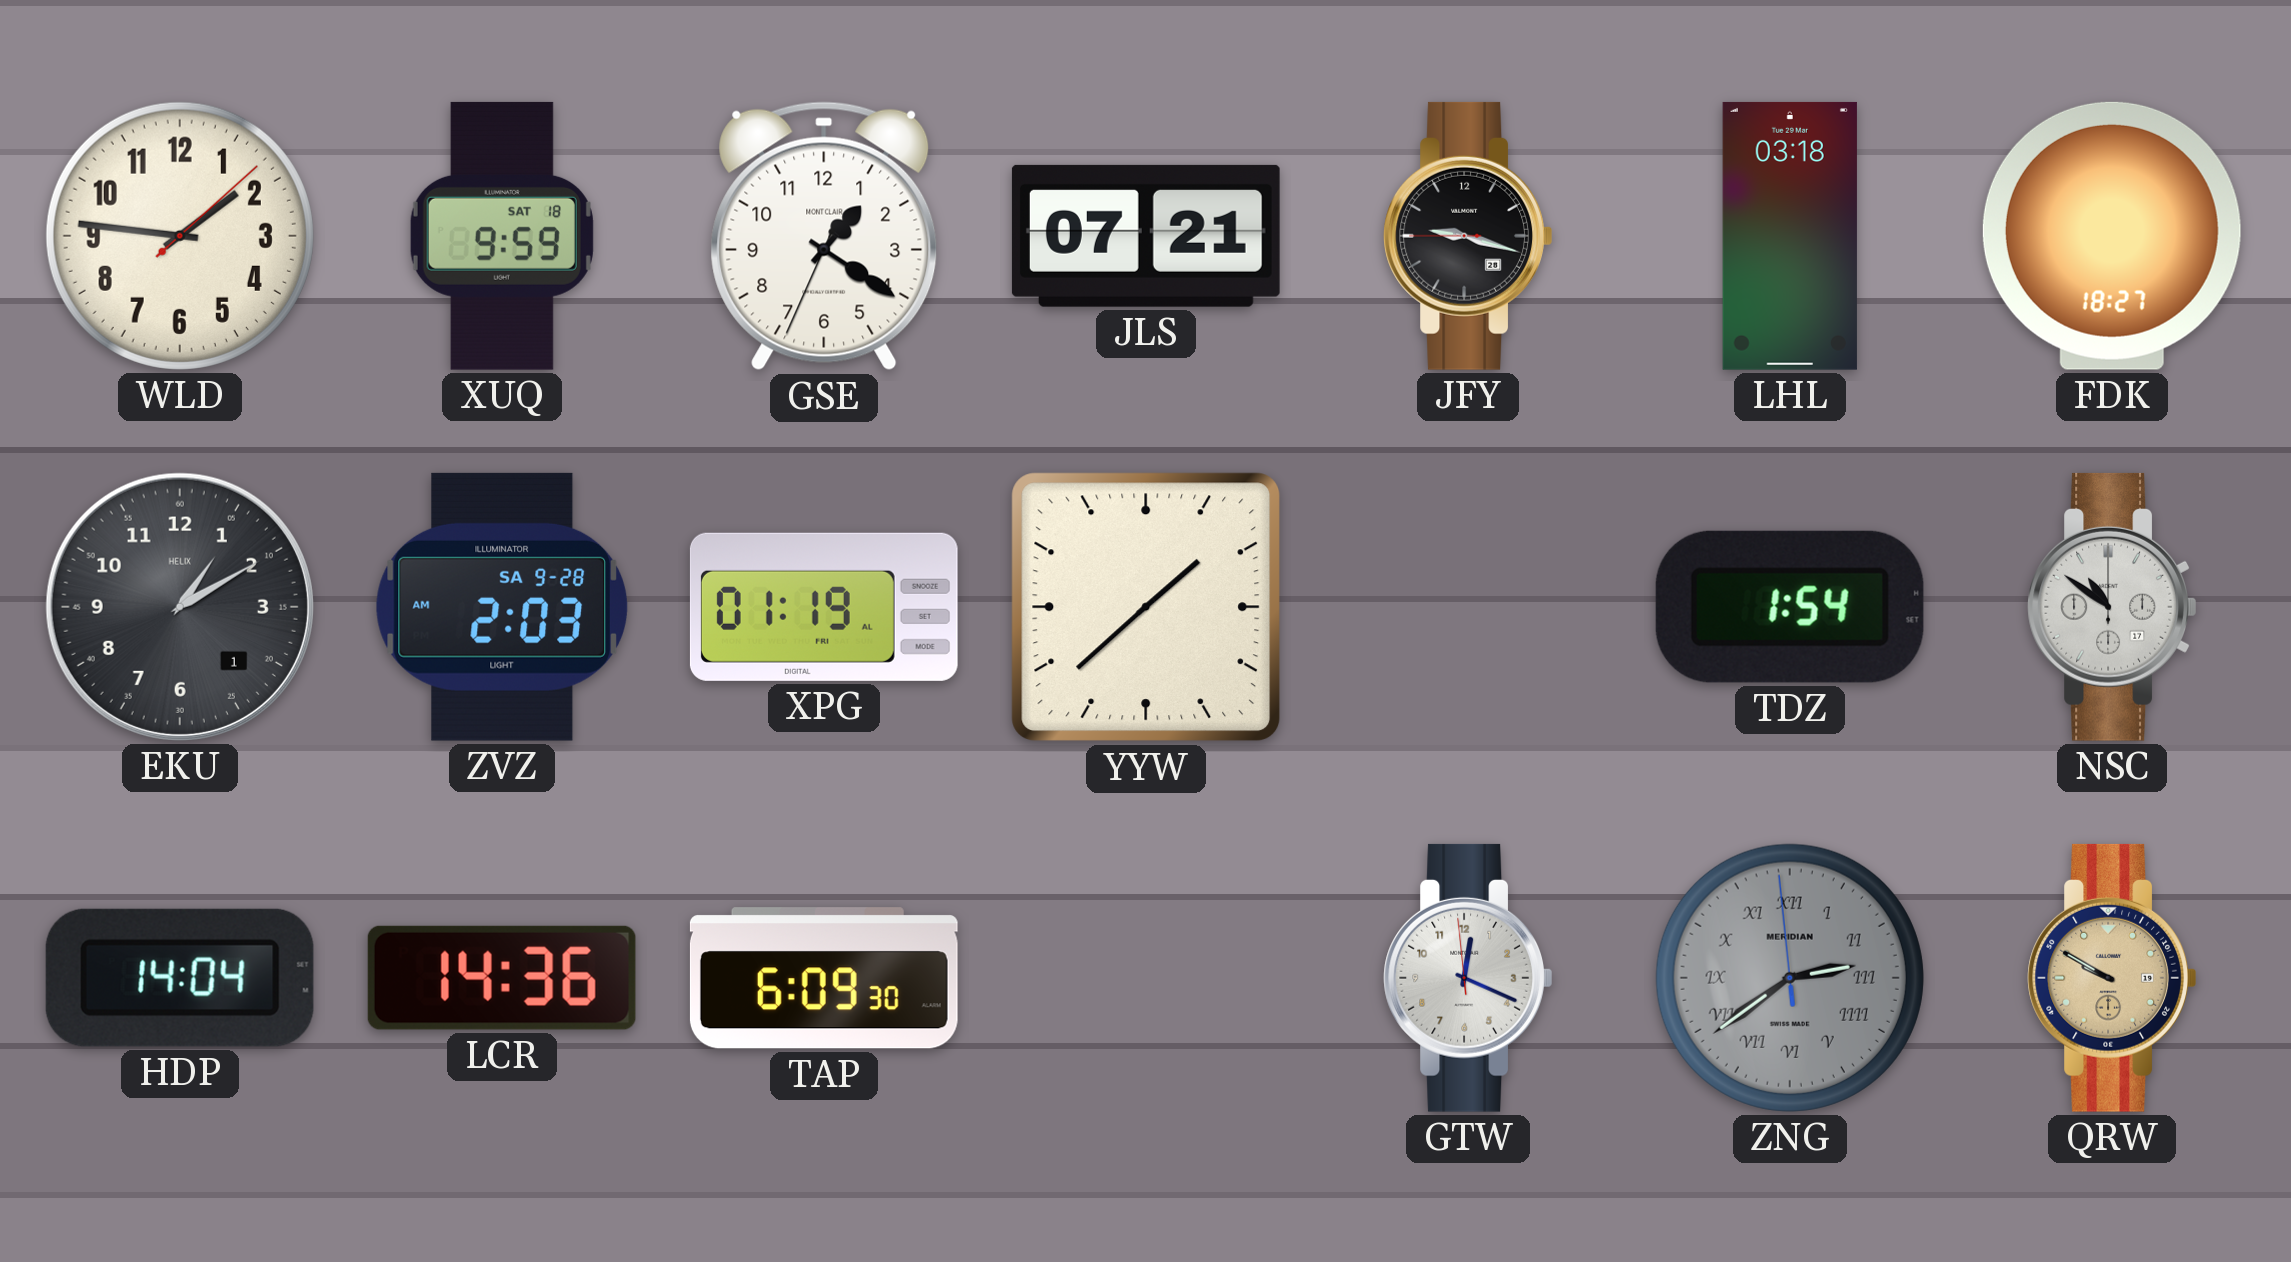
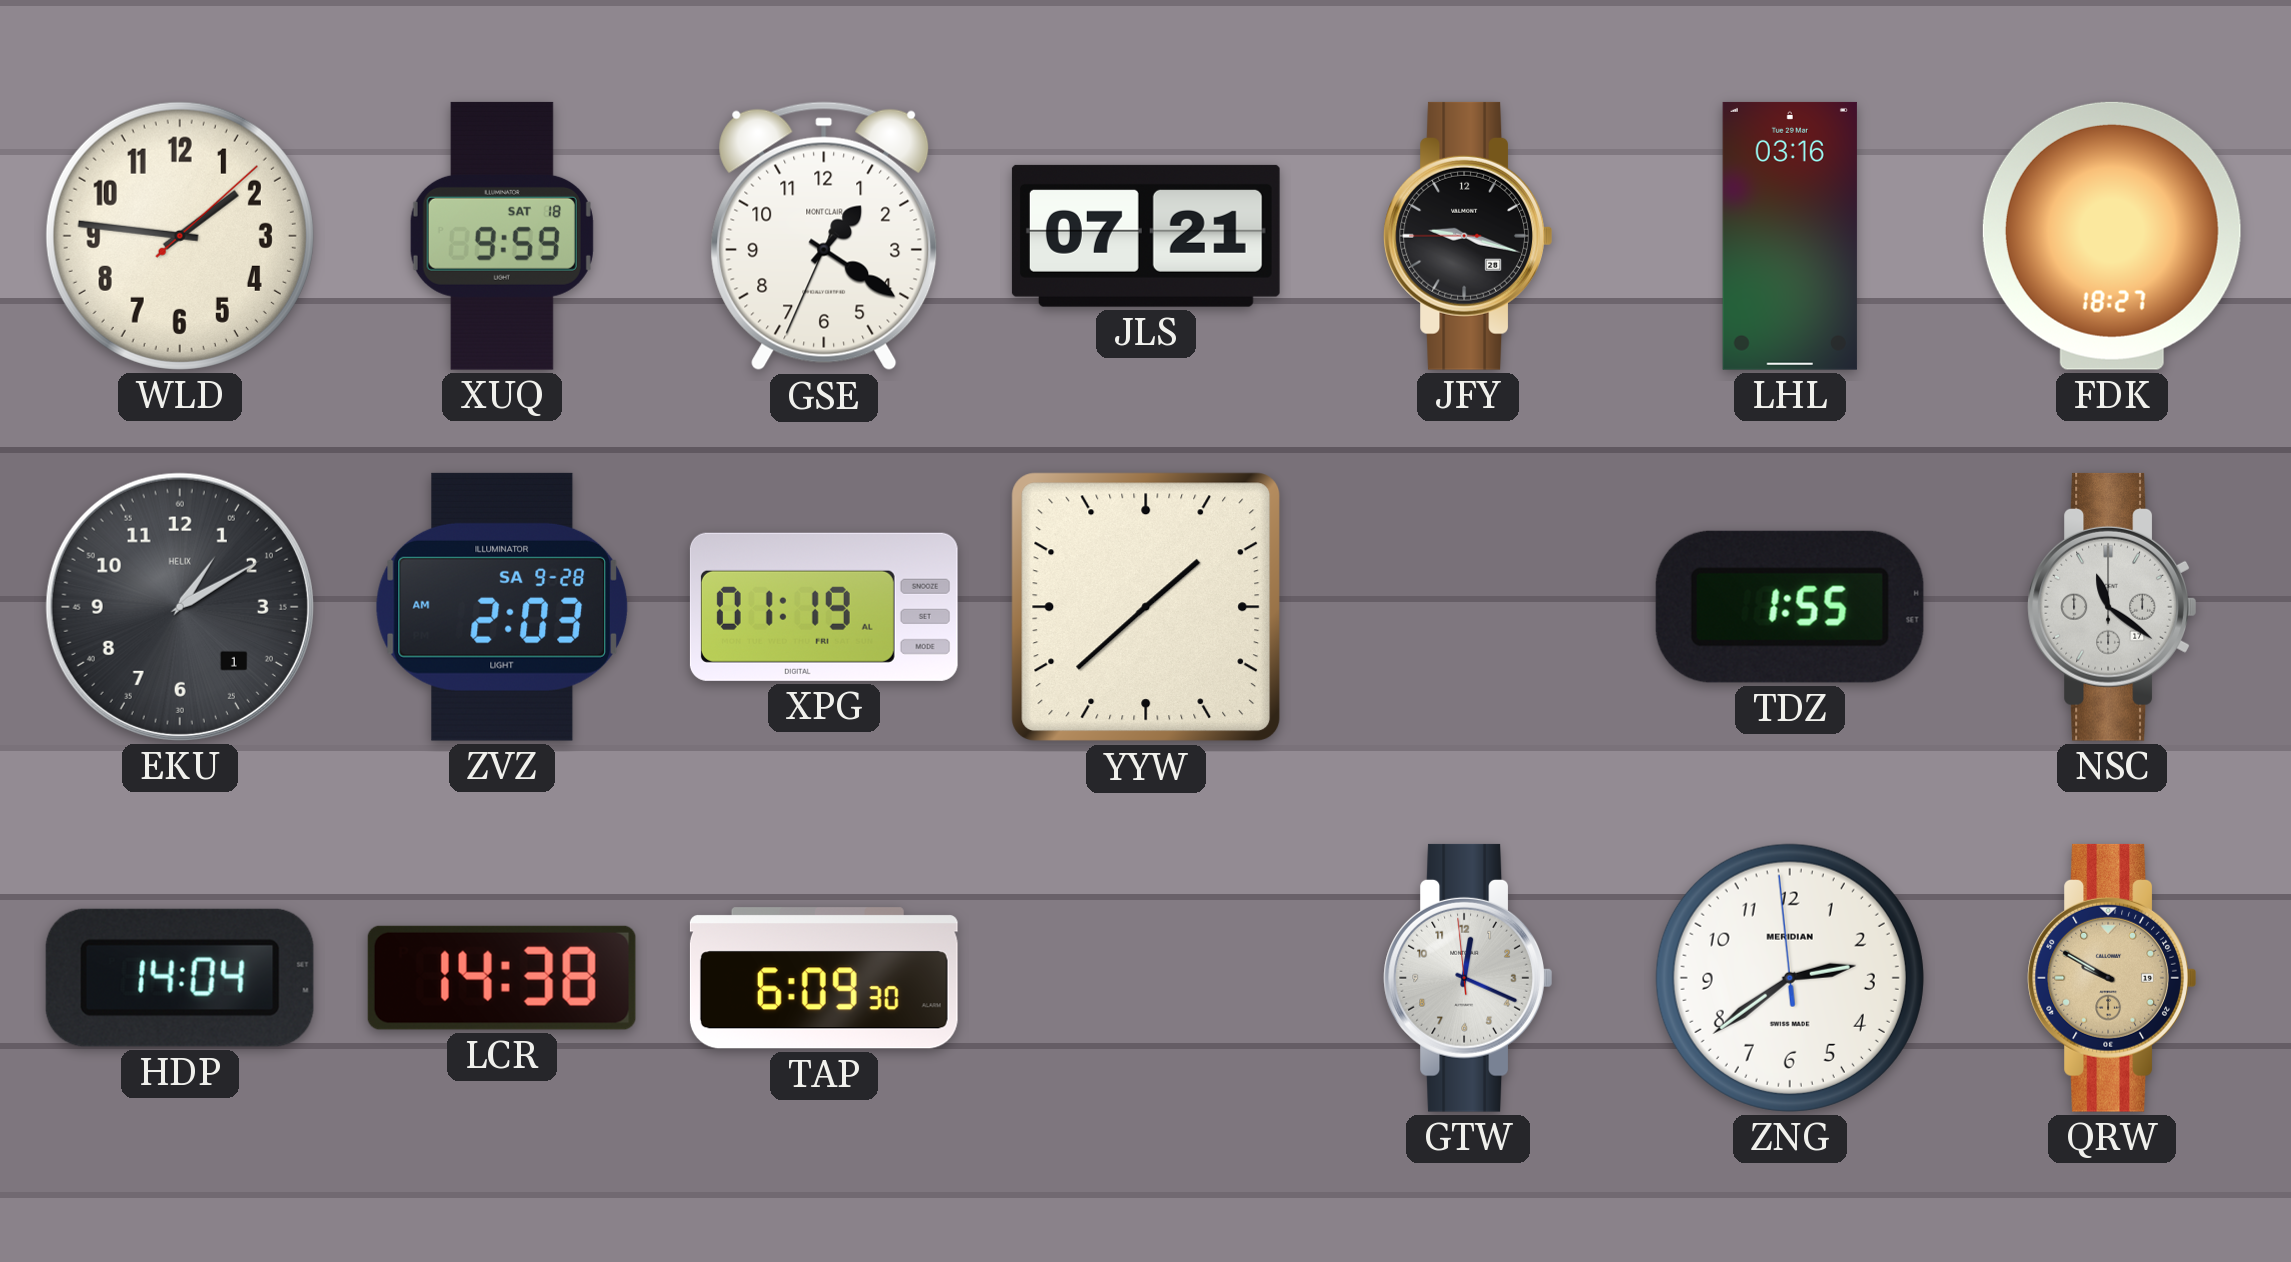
LHL: 03:18 -> 03:16
TDZ: 1:54 -> 1:55
NSC: 10:51 -> 11:21
LCR: 14:36 -> 14:38
ZNG dial: grey -> white
ZNG numerals: Roman -> Arabic
